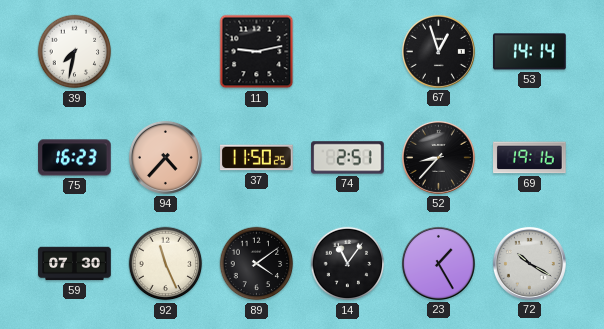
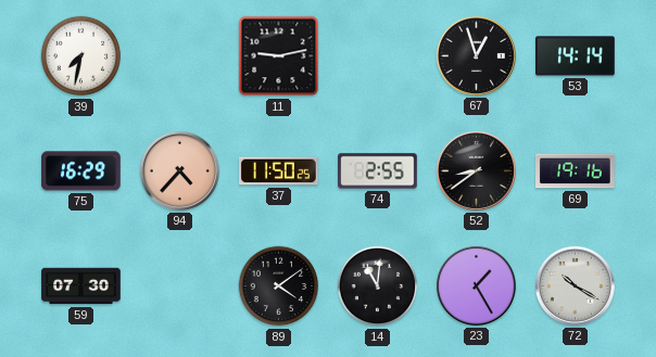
75: 16:23 -> 16:29
74: 2:51 -> 2:55
52: 8:37 -> 8:39
92: 11:26 -> none
14: 11:06 -> 11:01
